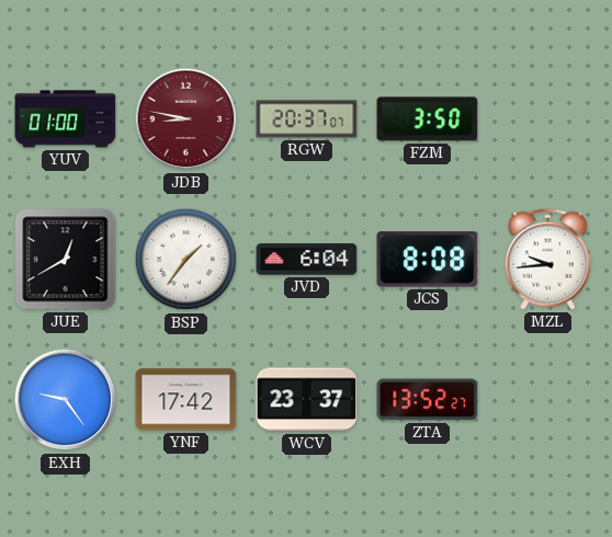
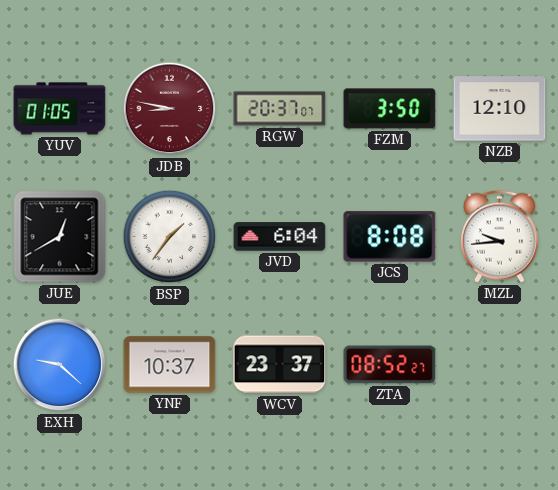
YUV: 01:00 -> 01:05
NZB: none -> 12:10
EXH: 9:24 -> 9:22
YNF: 17:42 -> 10:37
ZTA: 13:52 -> 08:52
